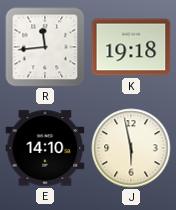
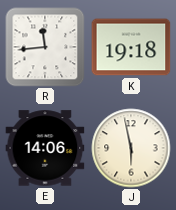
E: 14:10 -> 14:06
